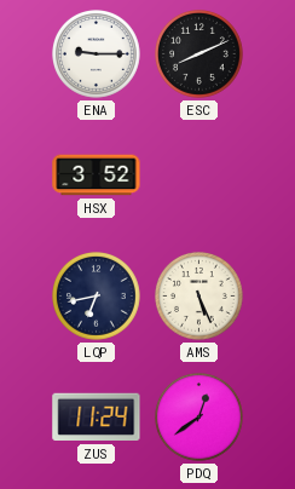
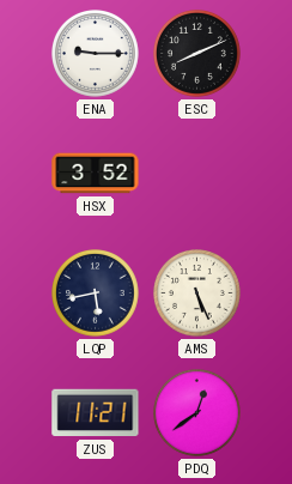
LQP: 6:43 -> 5:43
ZUS: 11:24 -> 11:21
